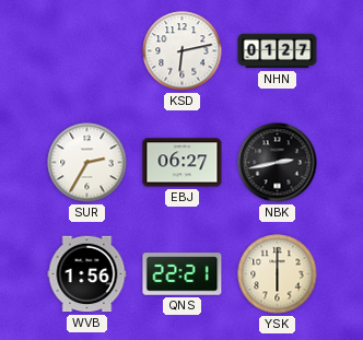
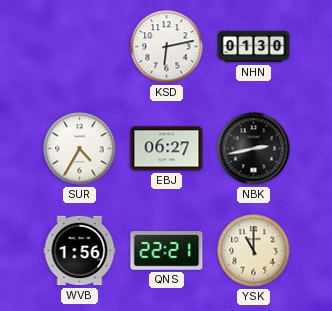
NHN: 01:27 -> 01:30
SUR: 2:35 -> 4:35
YSK: 6:00 -> 11:00
